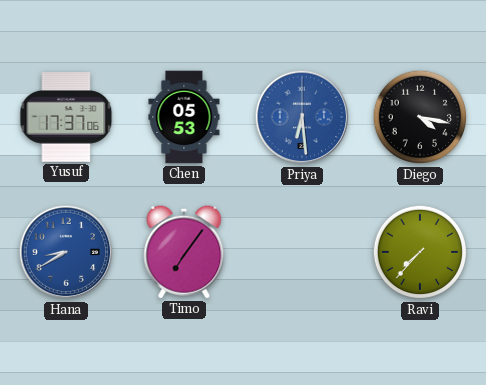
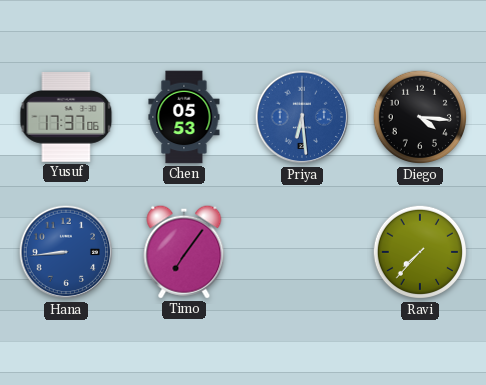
Diego: 4:17 -> 4:16
Hana: 8:40 -> 8:44
